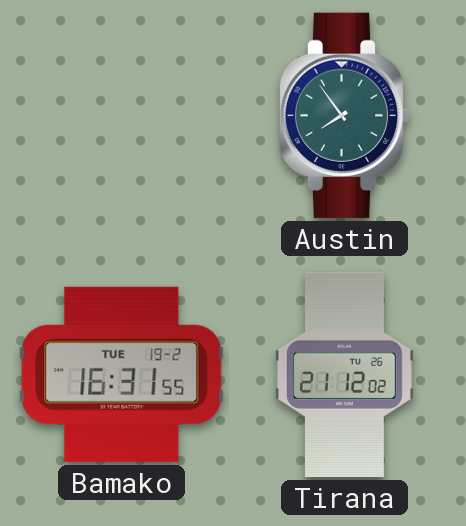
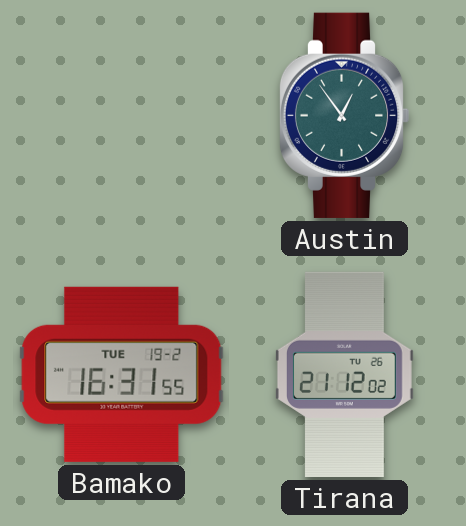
Austin: 7:54 -> 12:54
